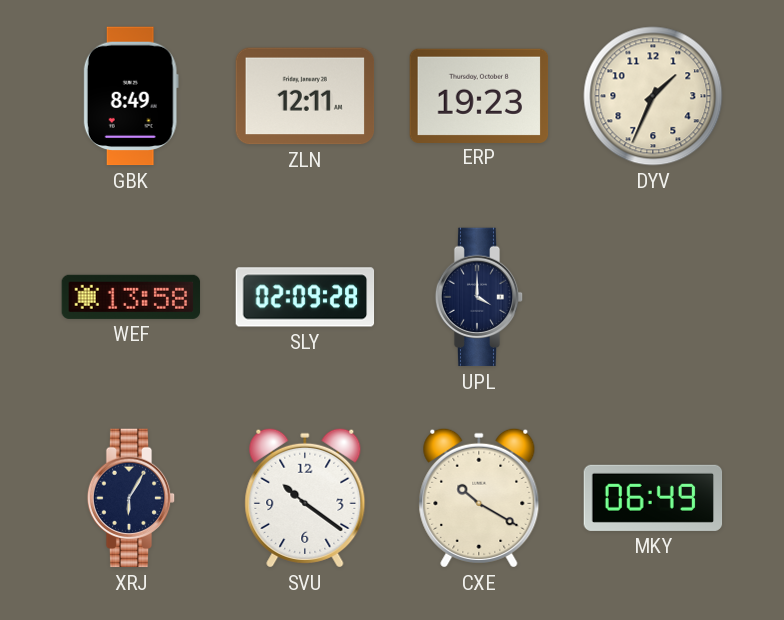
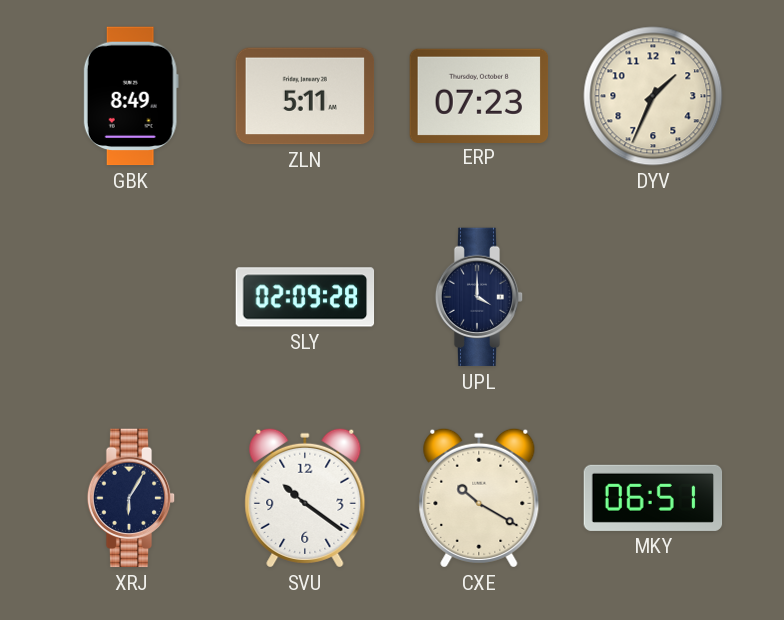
ZLN: 12:11 -> 5:11
ERP: 19:23 -> 07:23
WEF: 13:58 -> none
MKY: 06:49 -> 06:51
